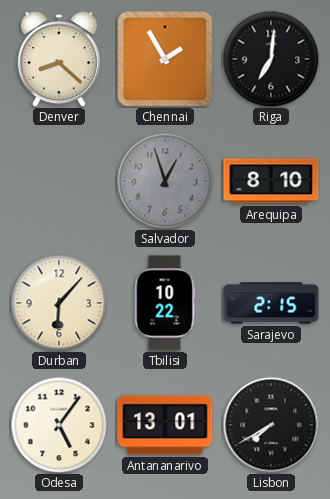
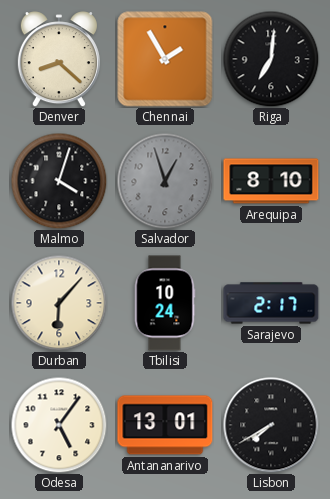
Malmo: none -> 4:03
Tbilisi: 10:22 -> 10:24
Sarajevo: 2:15 -> 2:17
